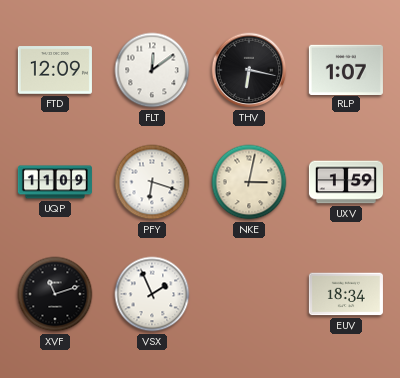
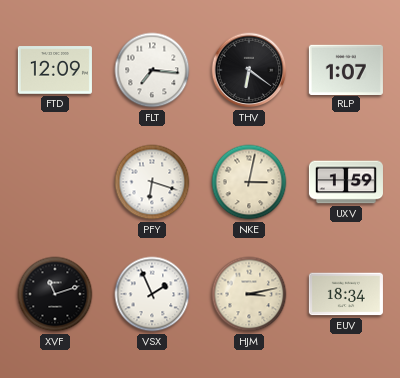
FLT: 12:09 -> 7:16
THV: 6:17 -> 6:21
UQP: 11:09 -> none
HJM: none -> 3:13
